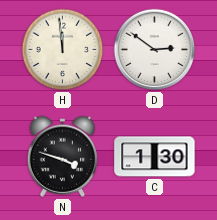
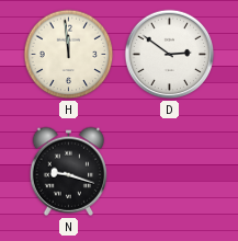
N: 3:48 -> 9:18
C: 1:30 -> none
